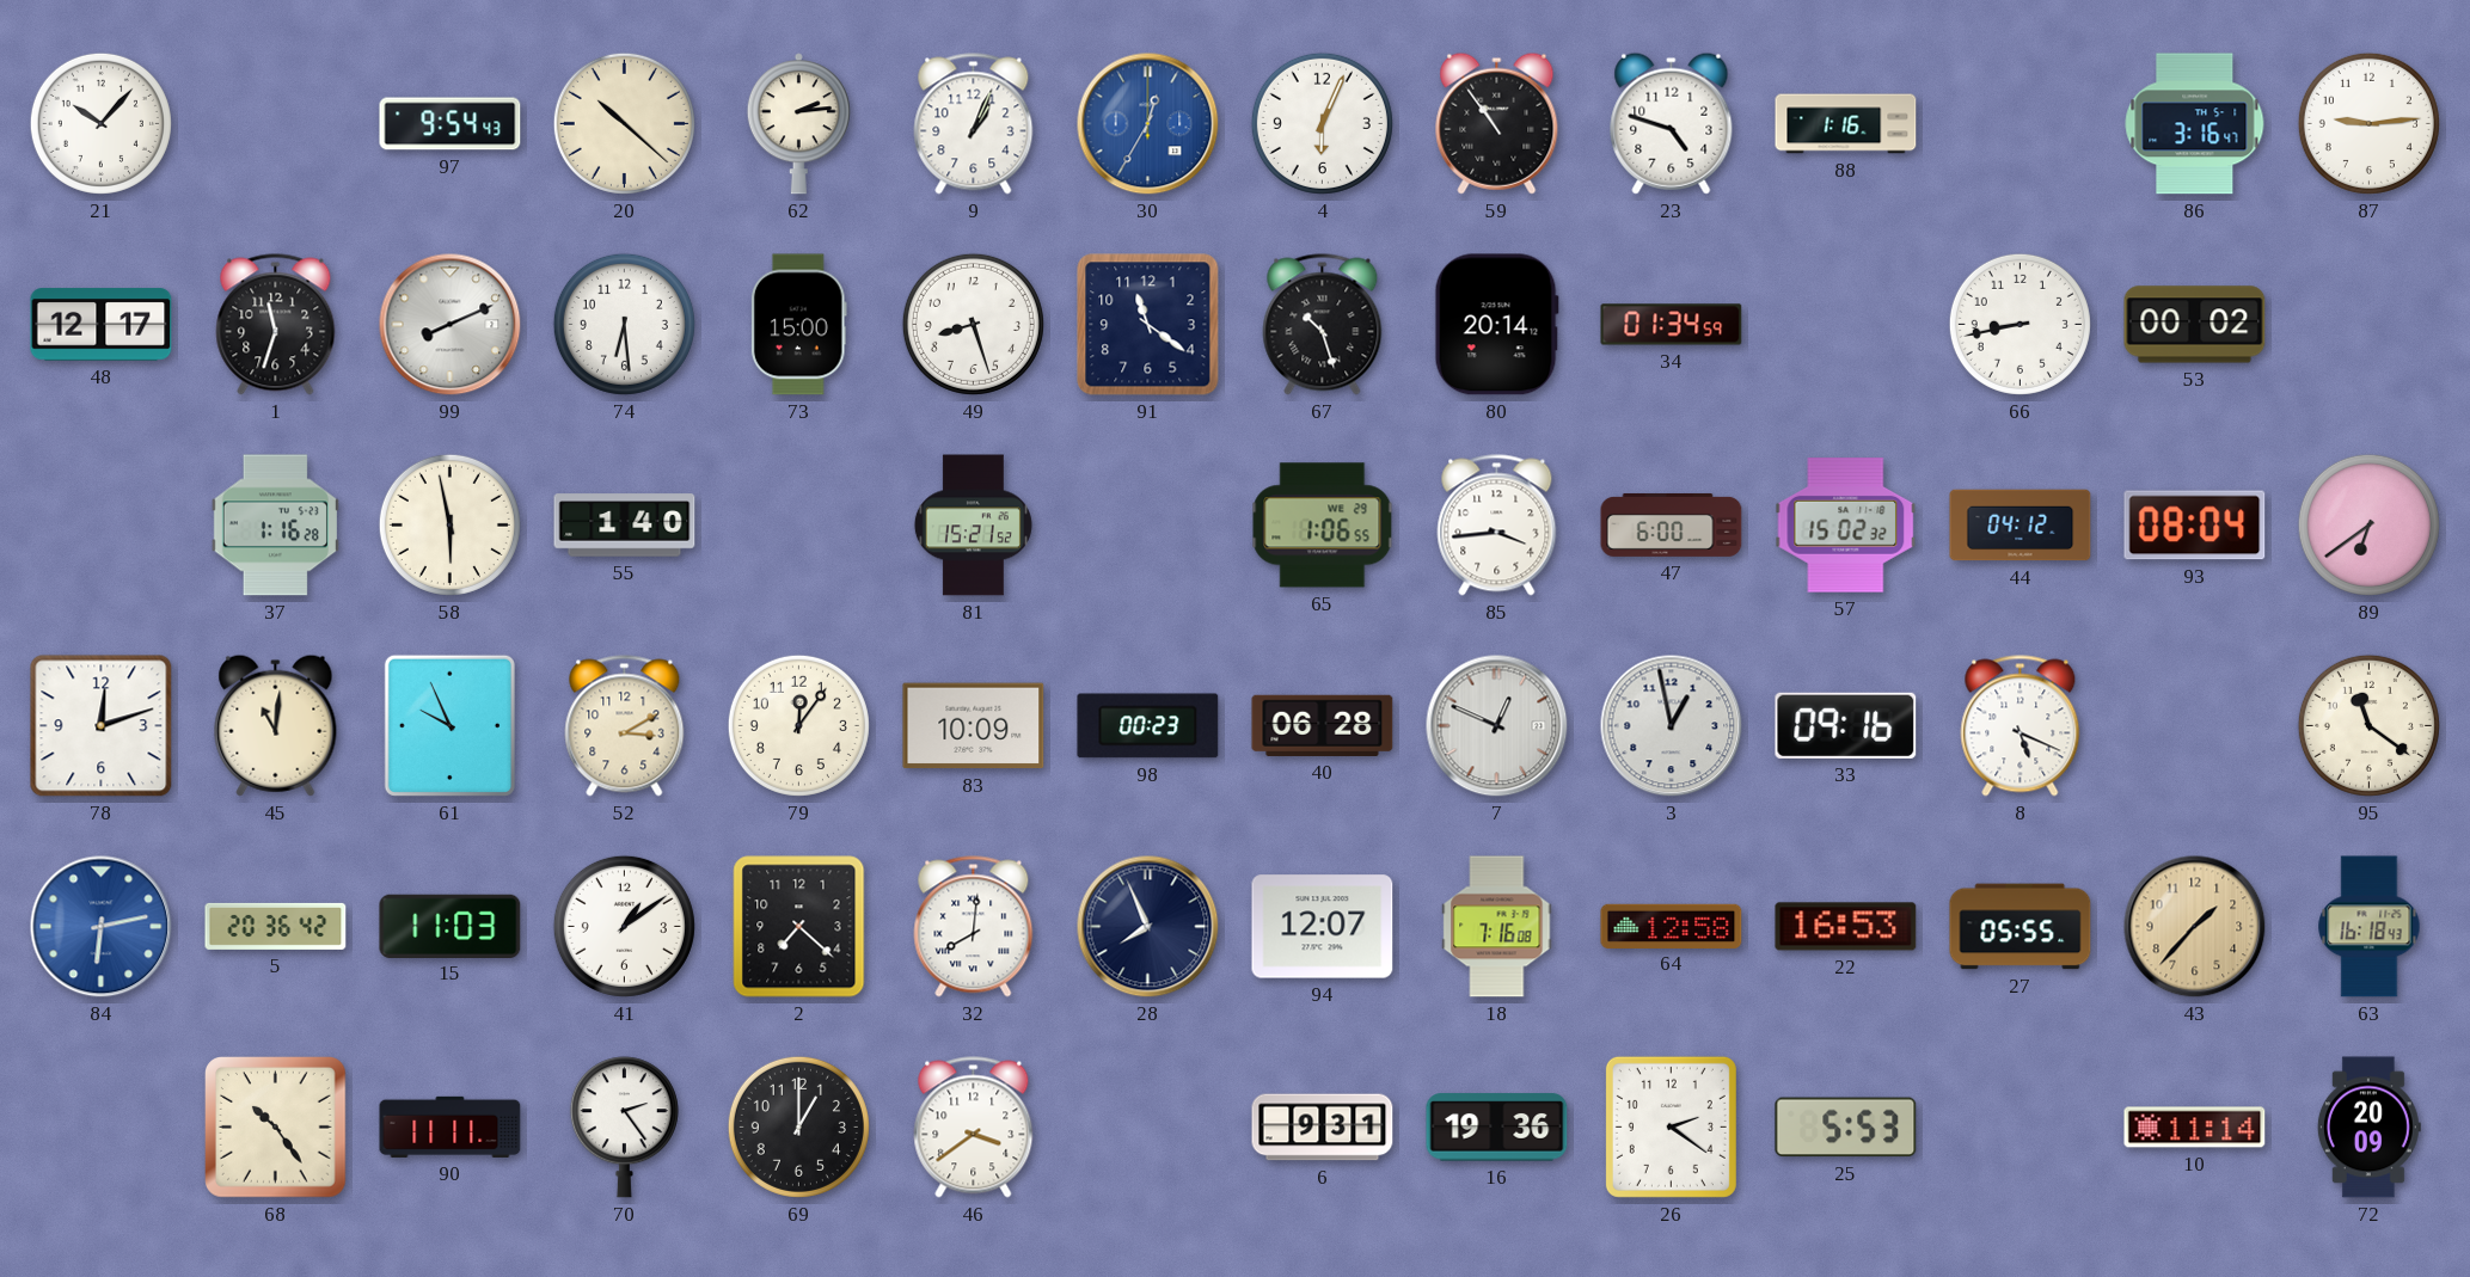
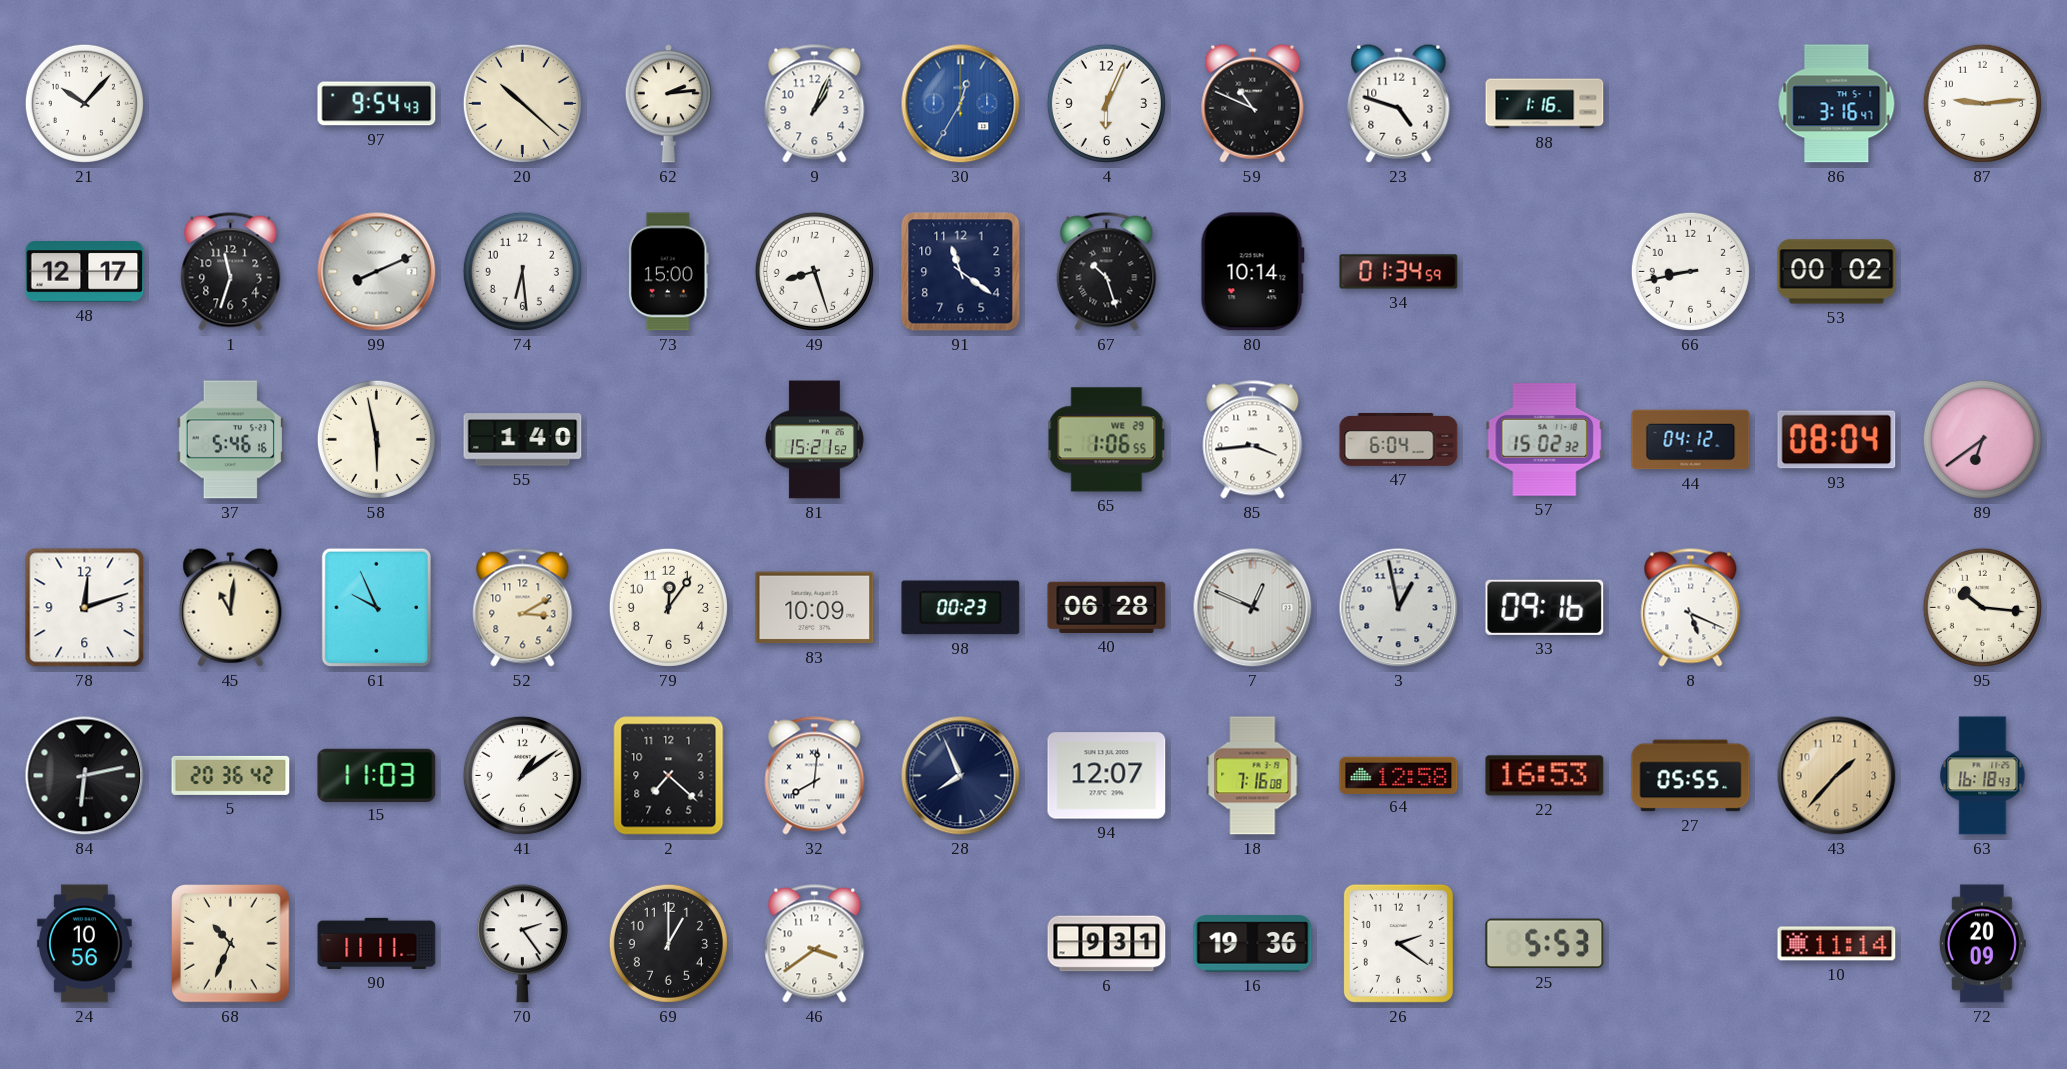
59: 10:54 -> 10:49
80: 20:14 -> 10:14
37: 1:16 -> 5:46
47: 6:00 -> 6:04
95: 11:21 -> 10:16
84 dial: blue -> black
24: none -> 10:56
68: 10:24 -> 10:34
